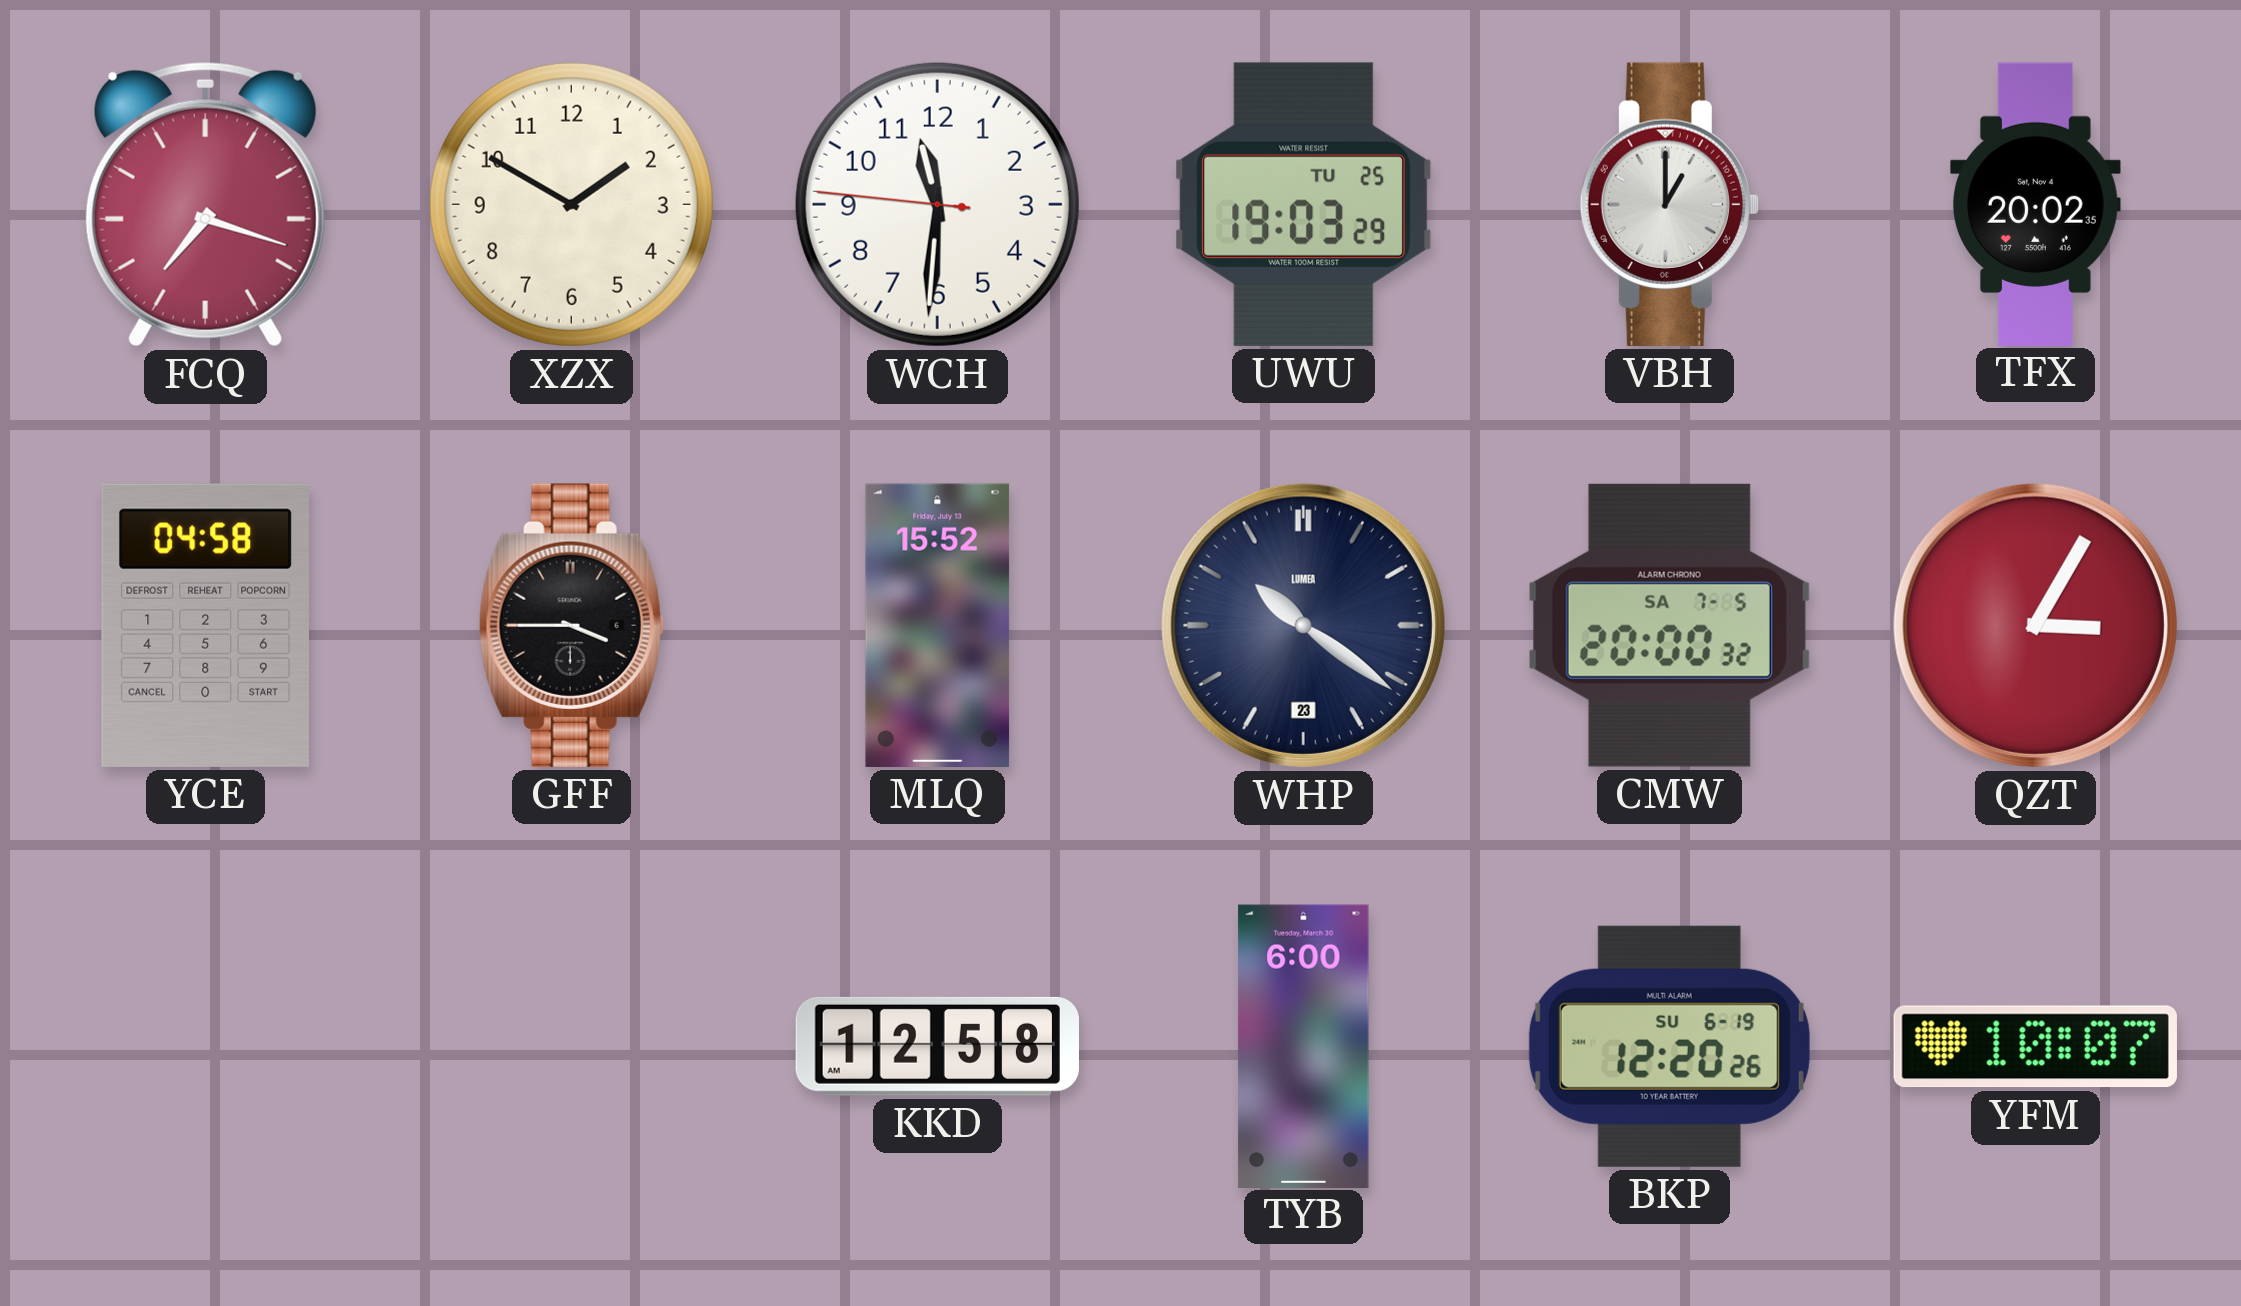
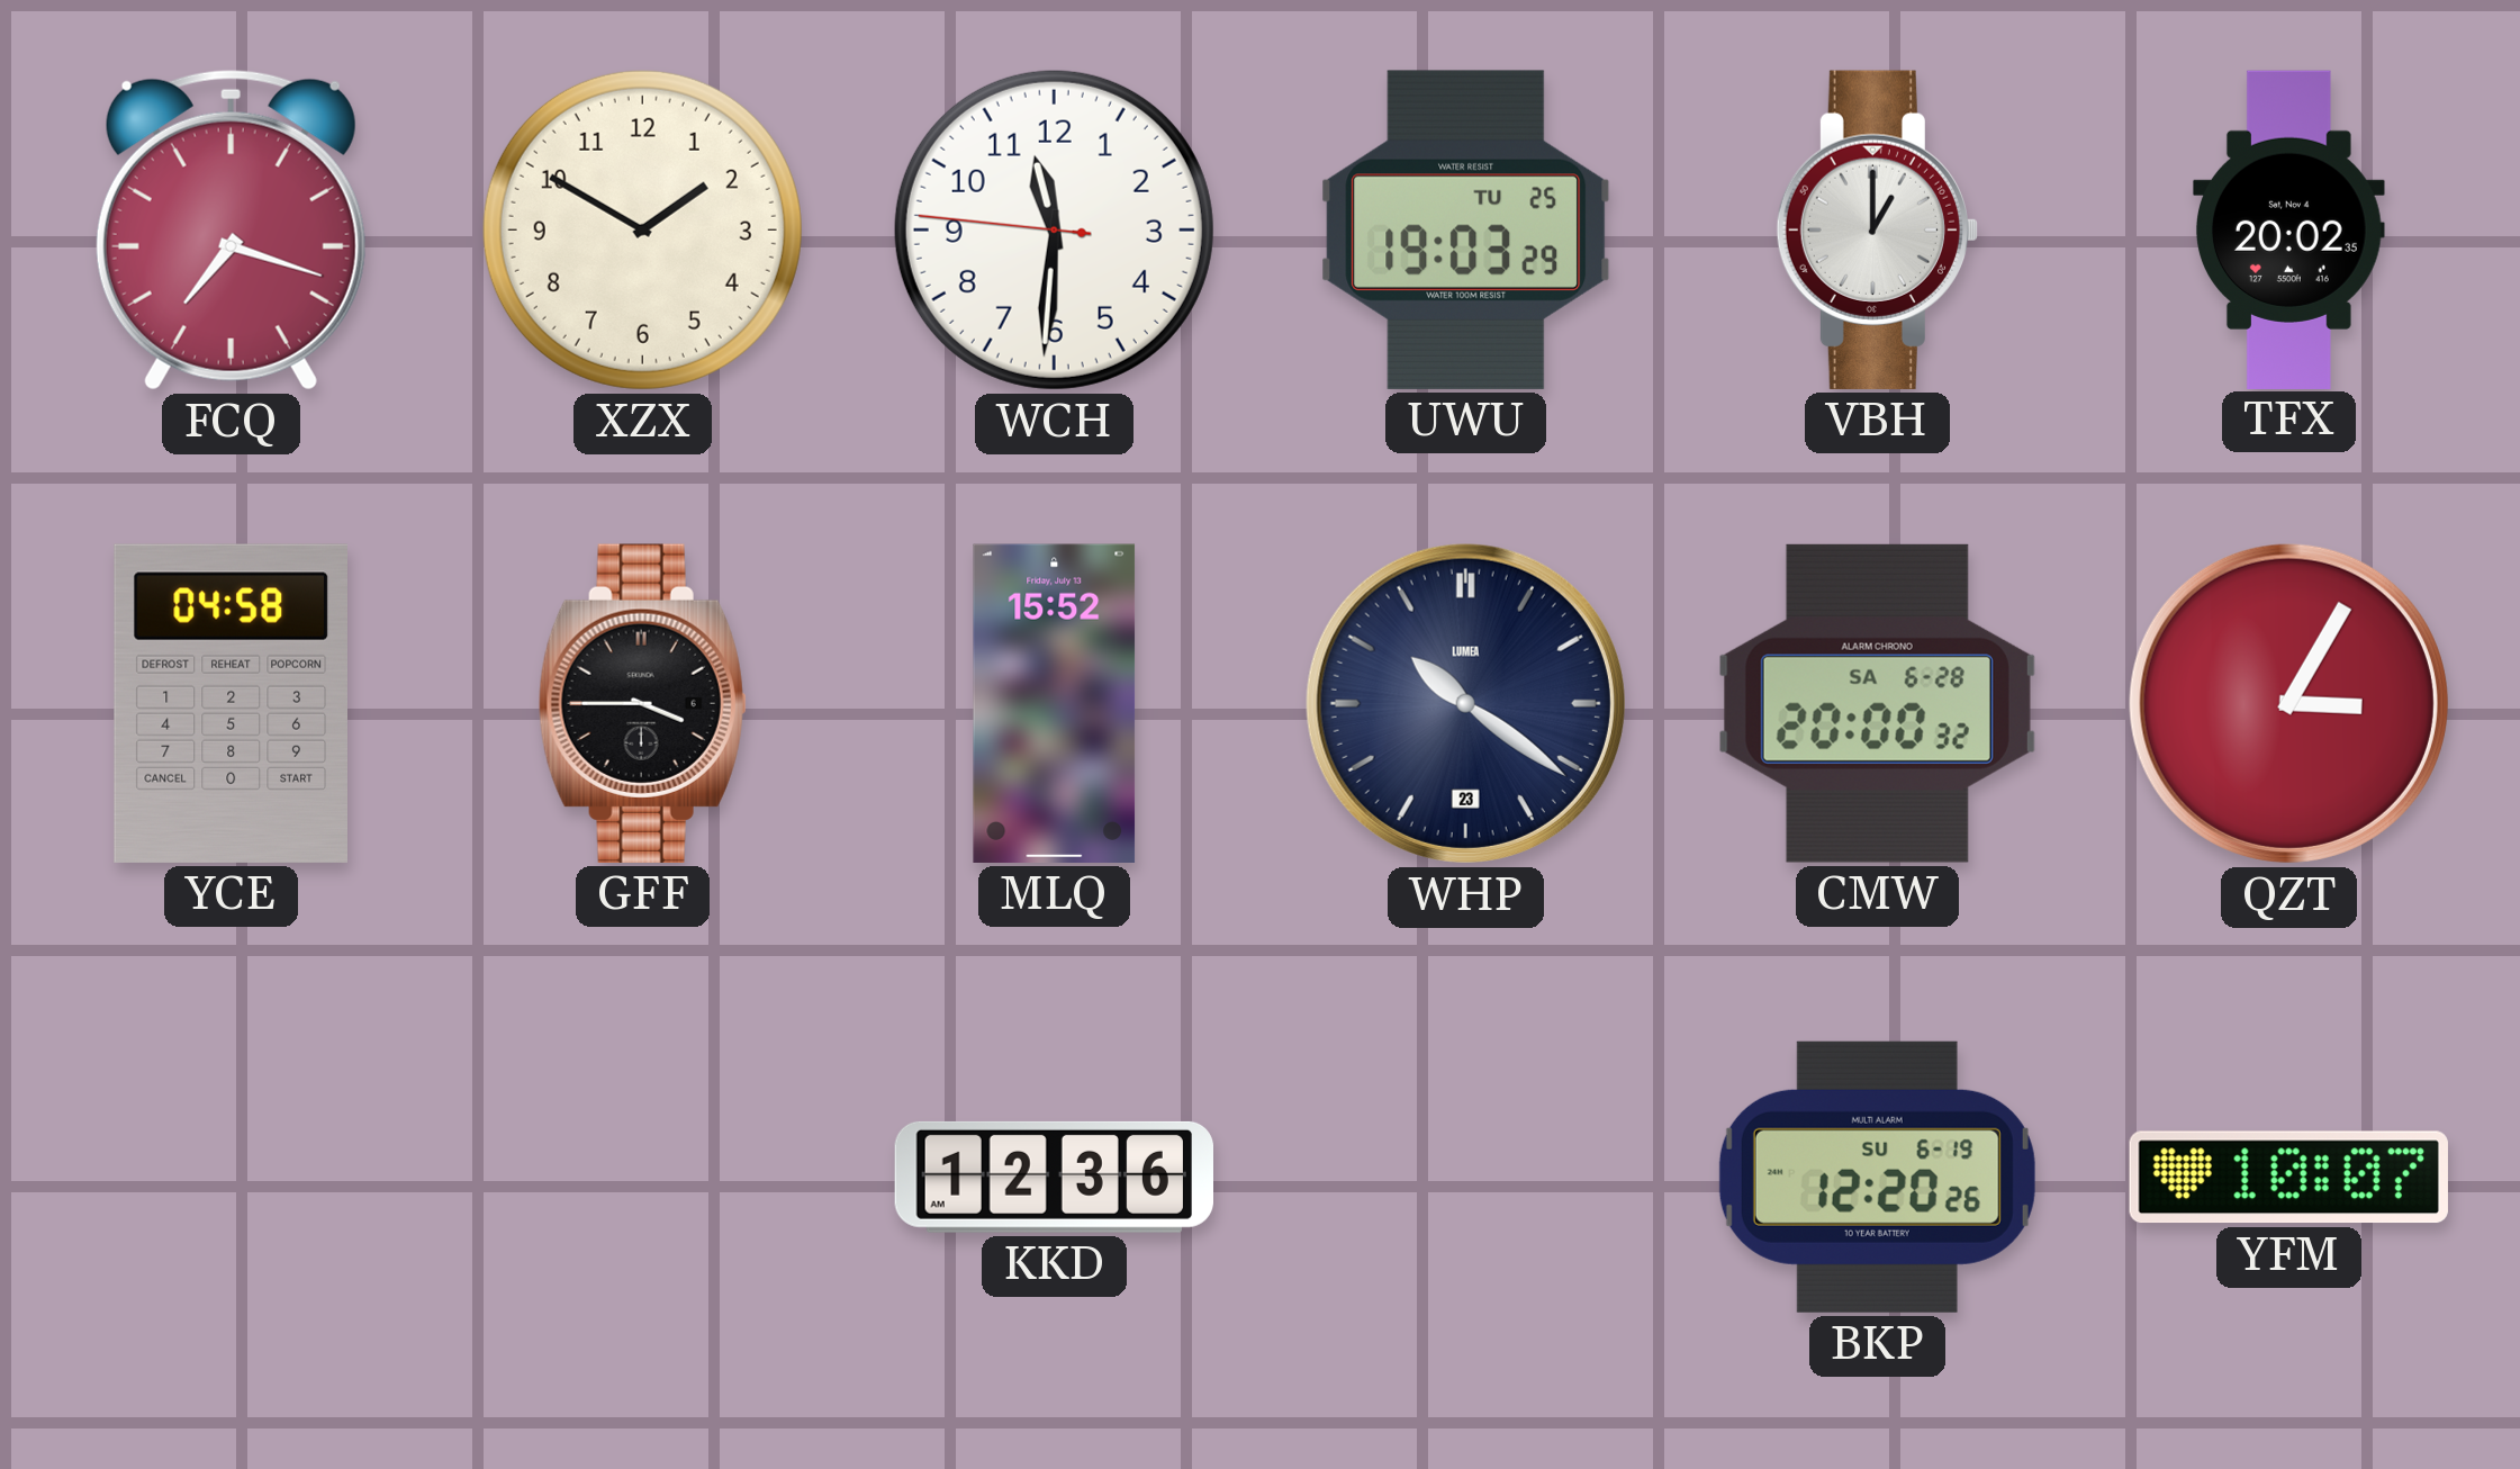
CMW date: SA 7-5 -> SA 6-28
KKD: 12:58 -> 12:36
TYB: 6:00 -> none
